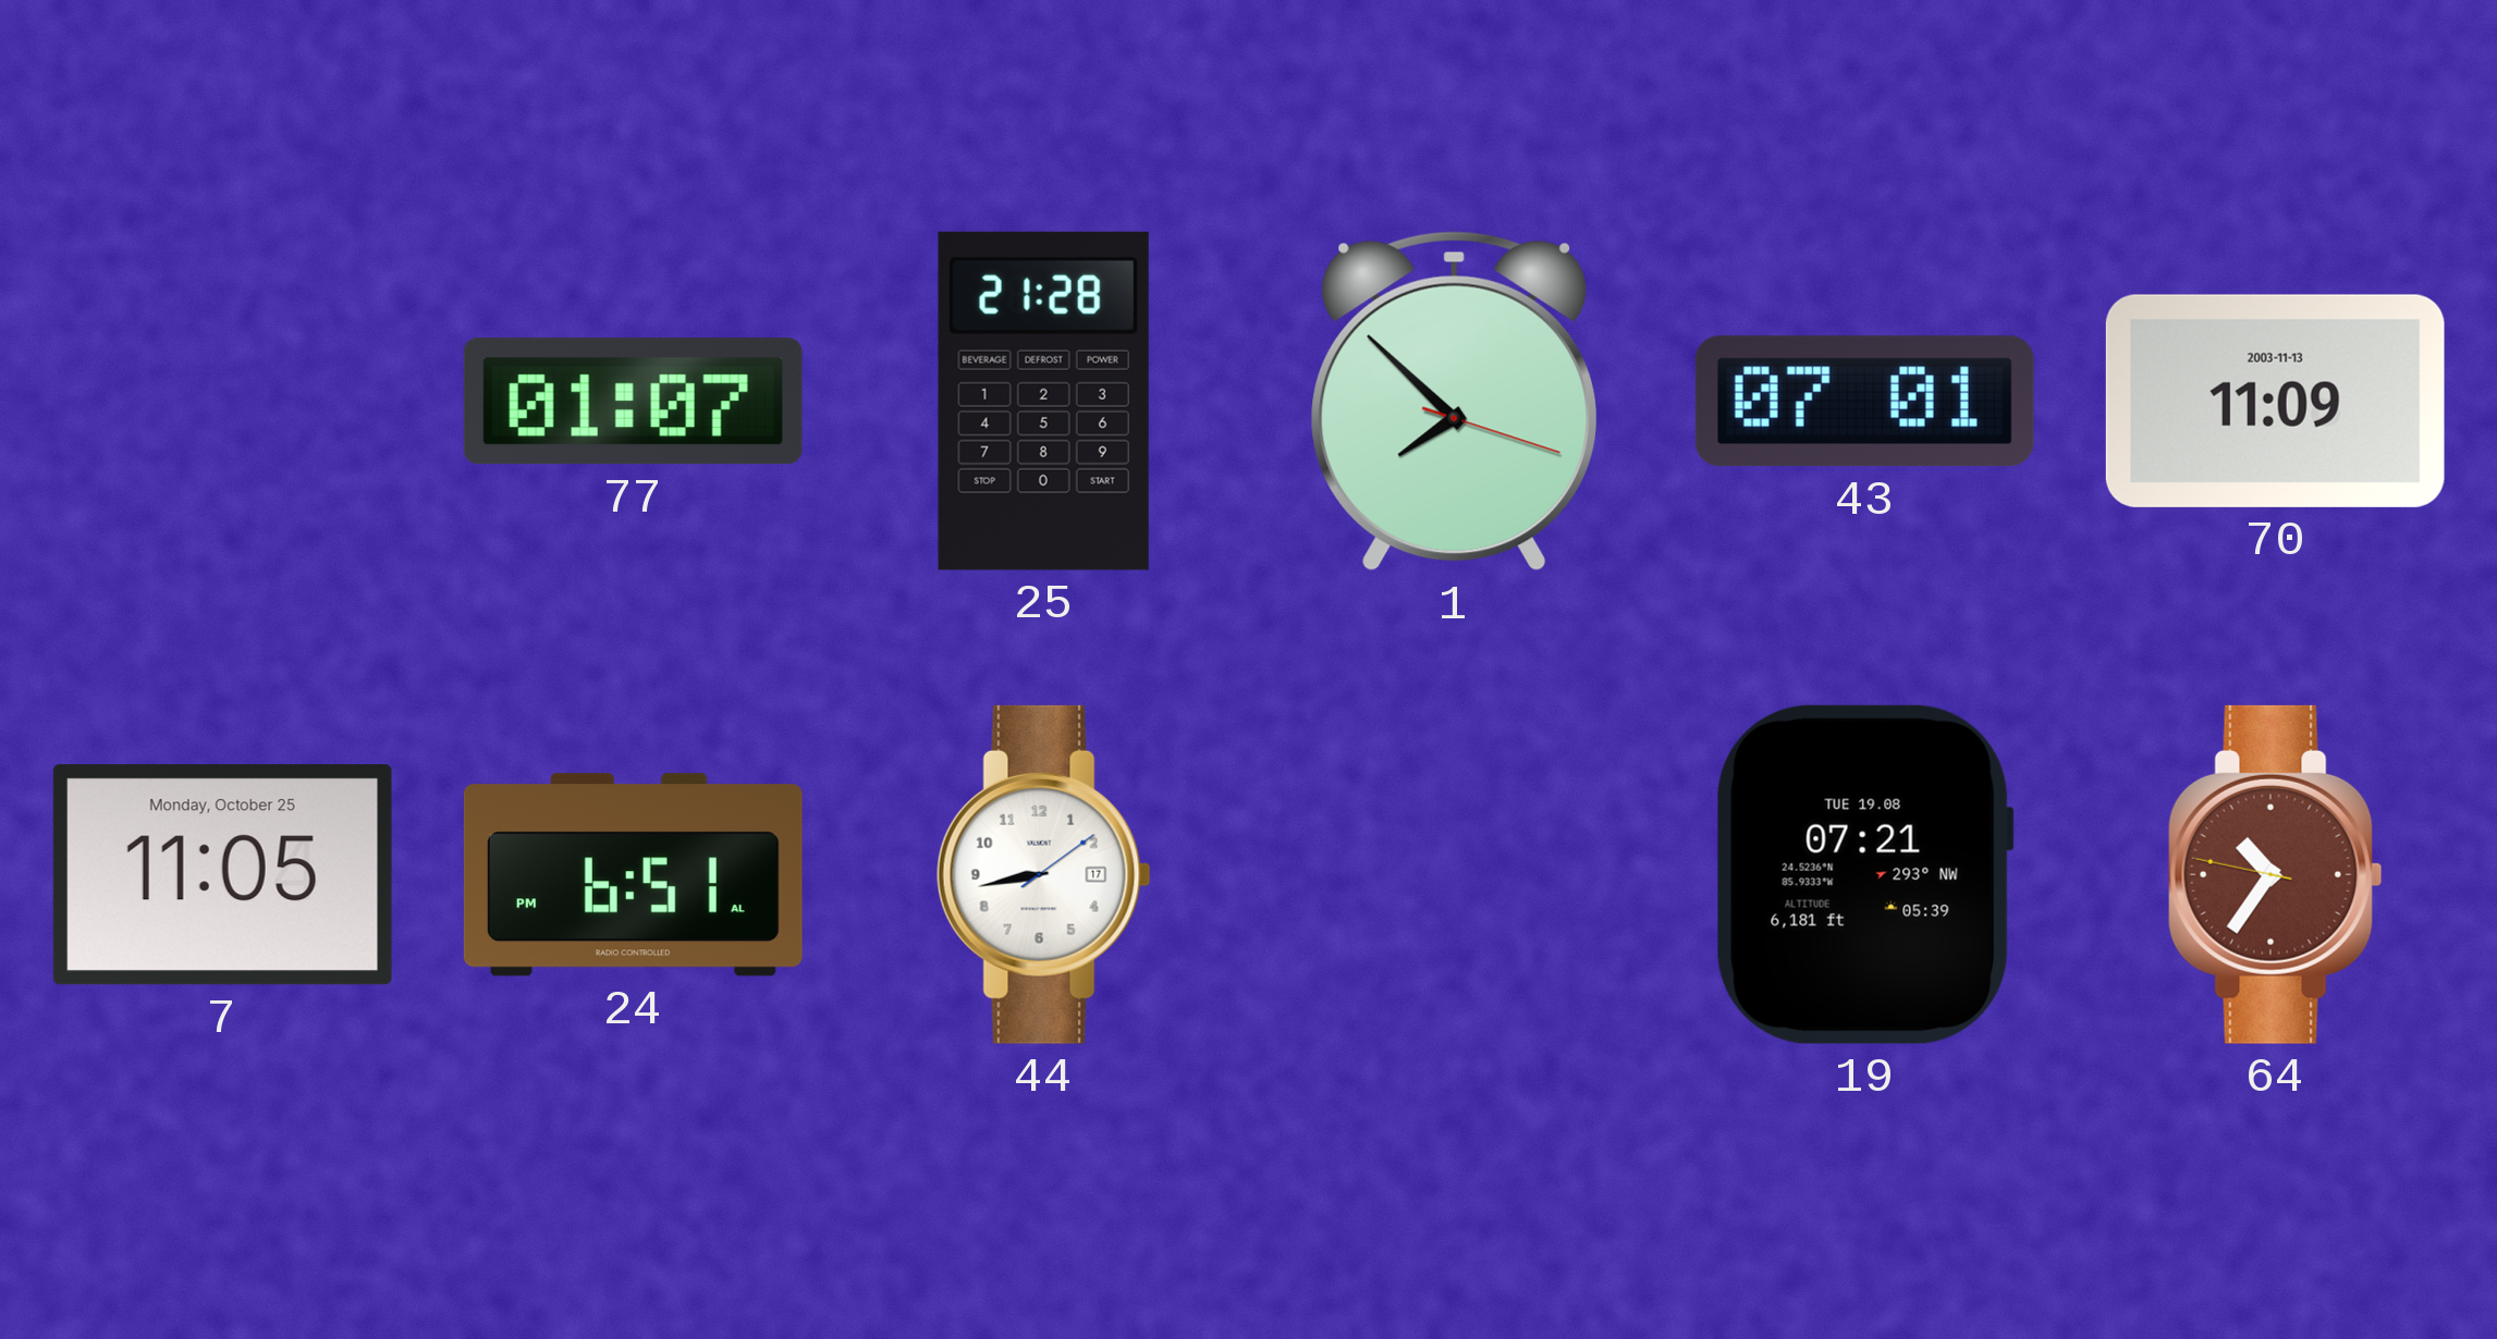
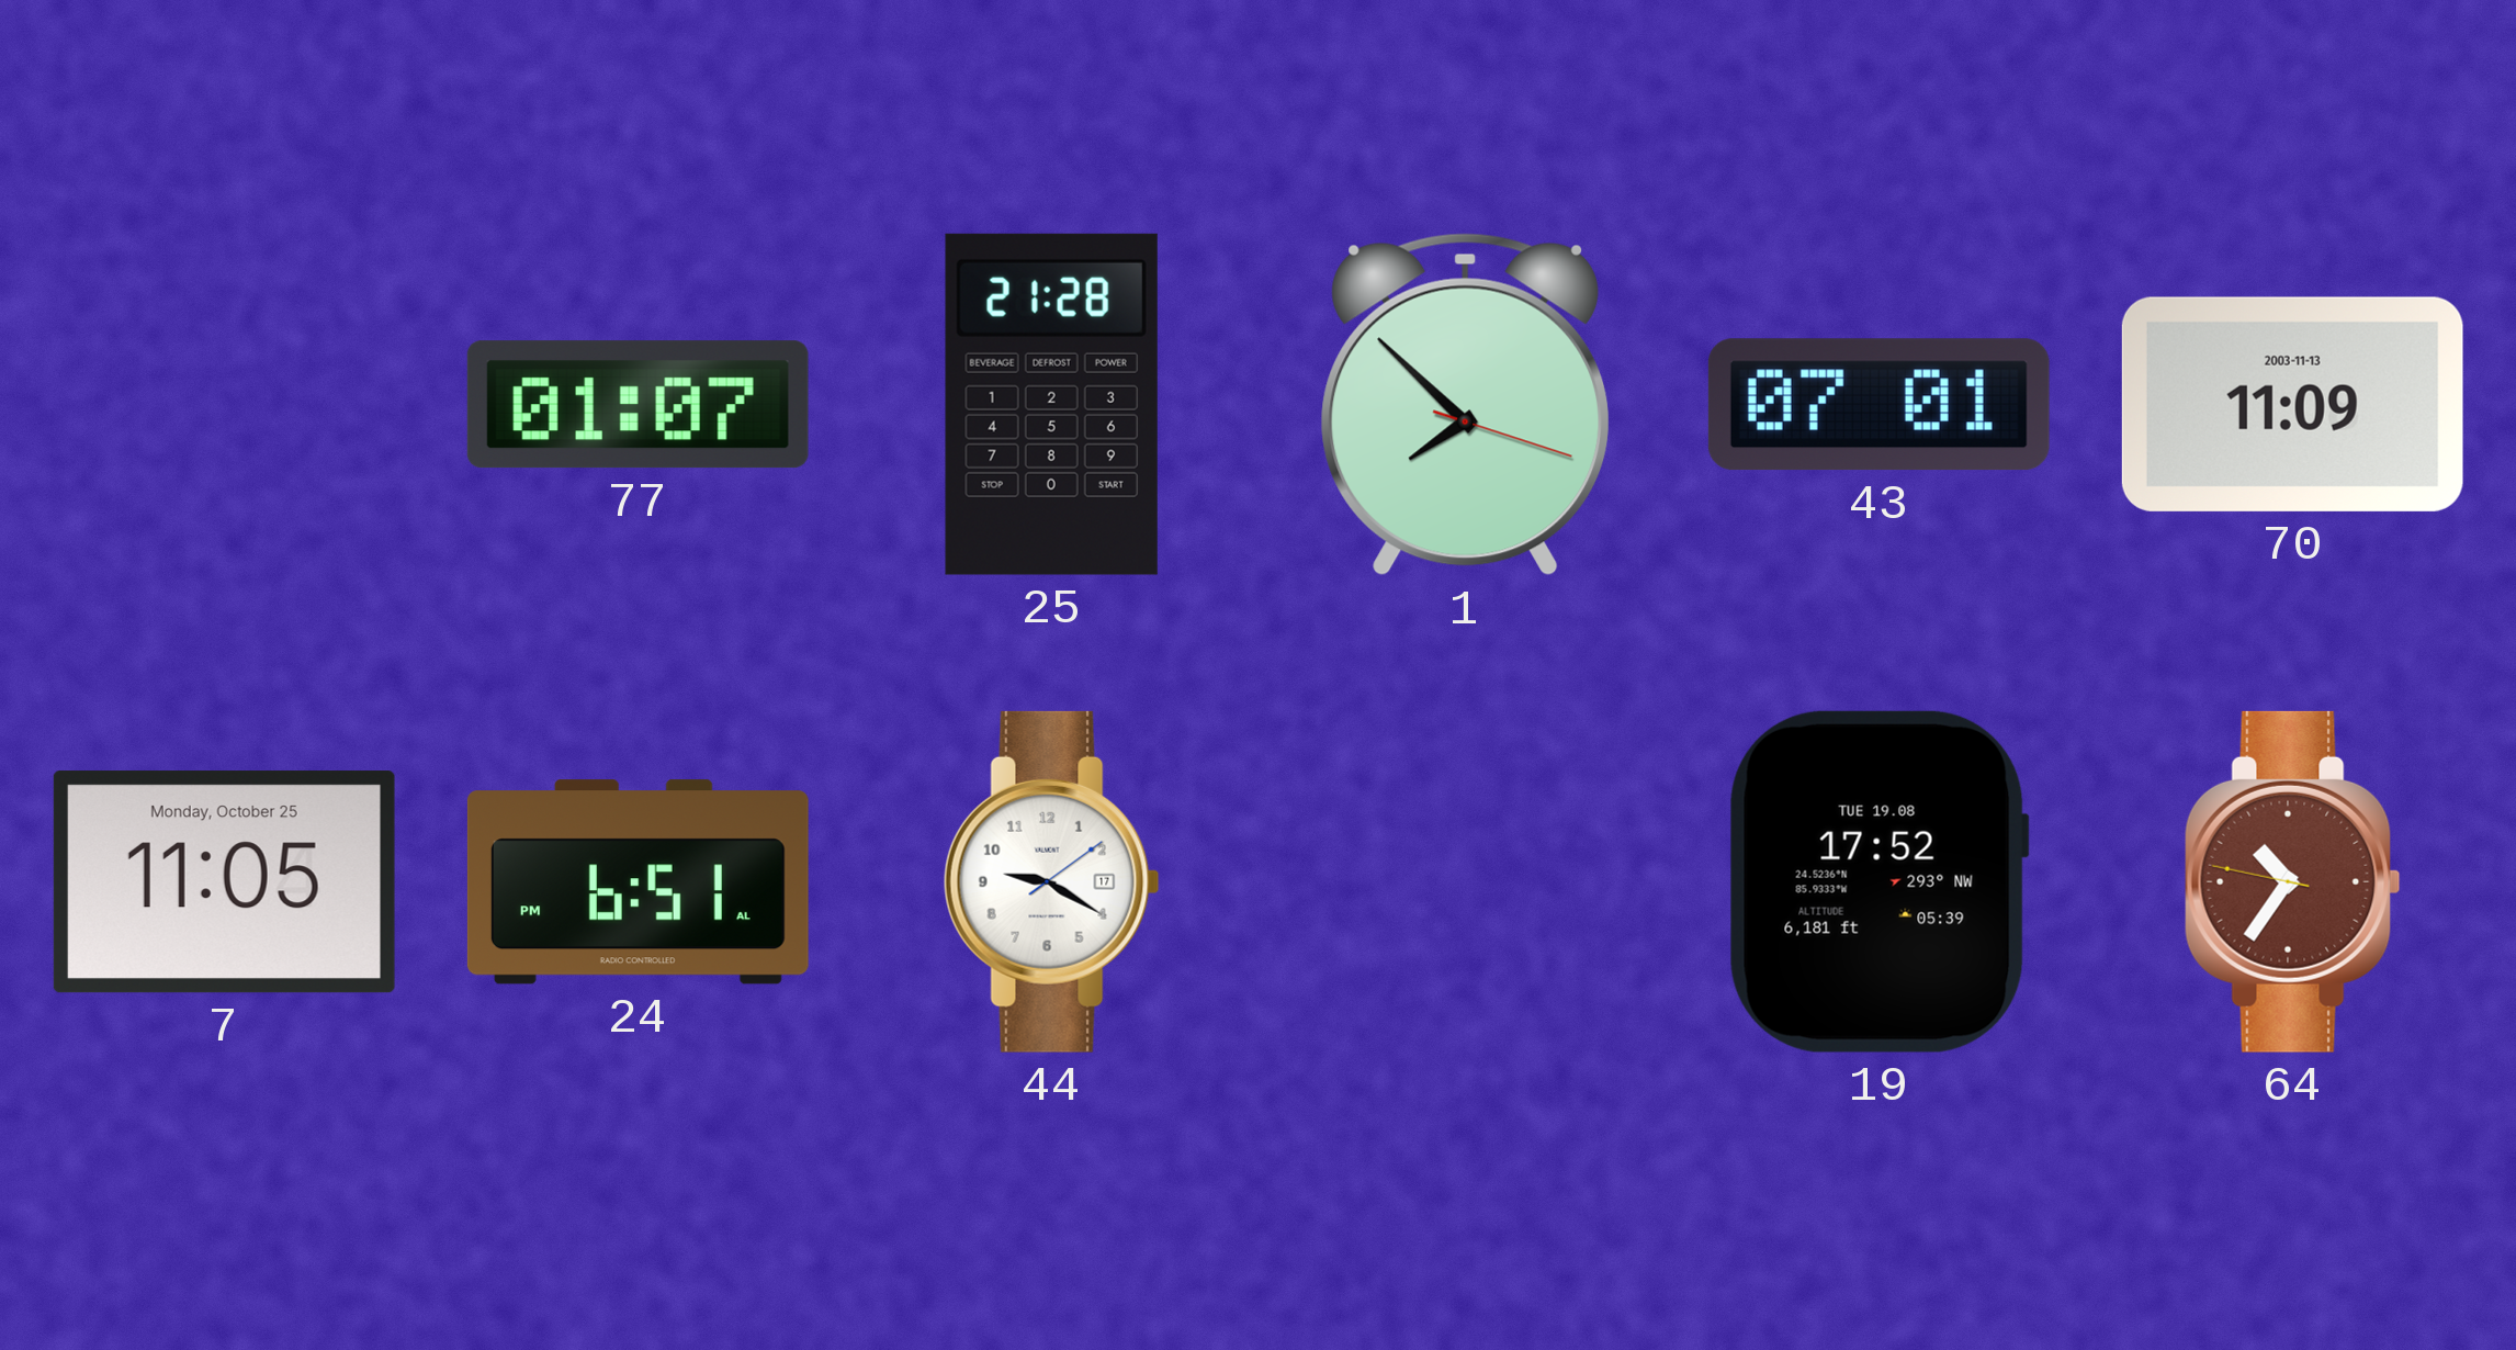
44: 8:43 -> 9:20
19: 07:21 -> 17:52
